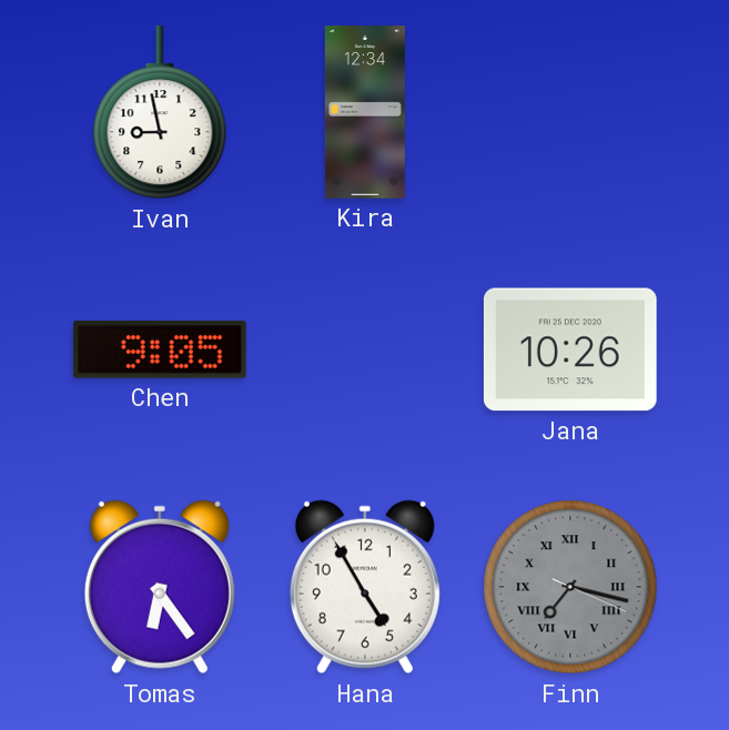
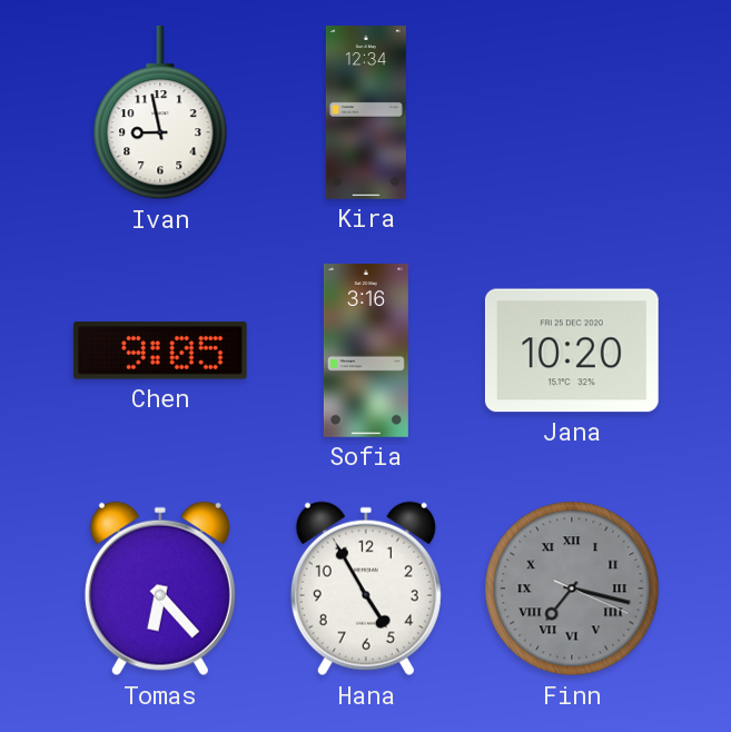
Sofia: none -> 3:16
Jana: 10:26 -> 10:20
Tomas: 6:24 -> 6:23
